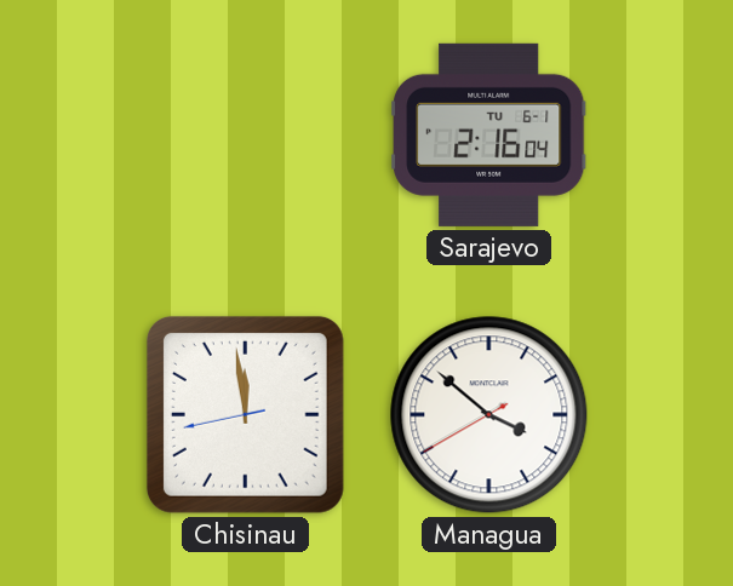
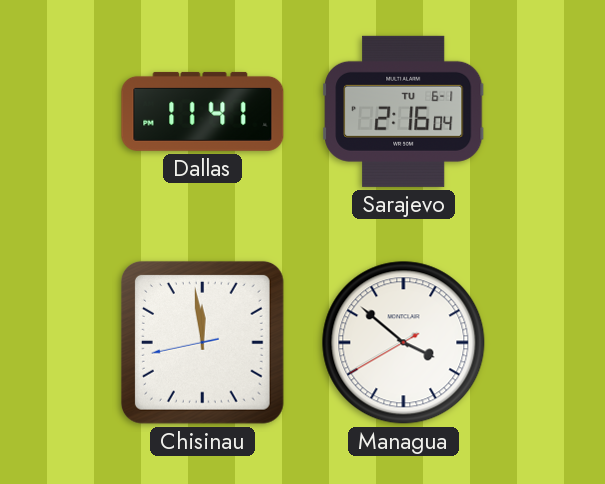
Dallas: none -> 11:41
